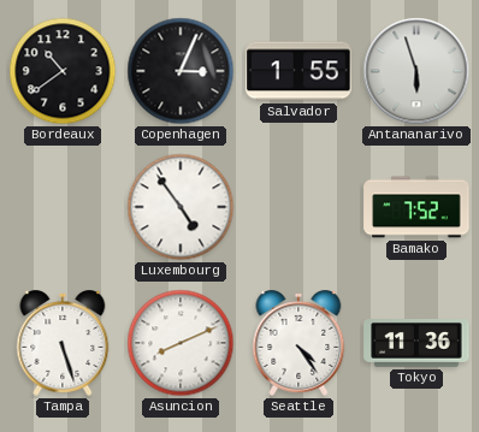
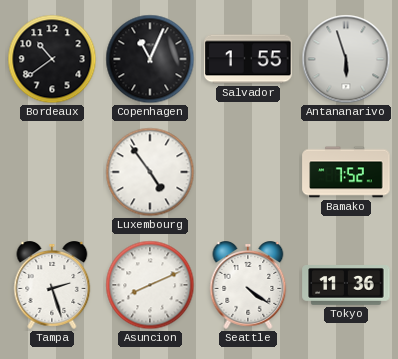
Copenhagen: 3:04 -> 11:04
Tampa: 5:27 -> 2:27
Seattle: 4:24 -> 4:21
